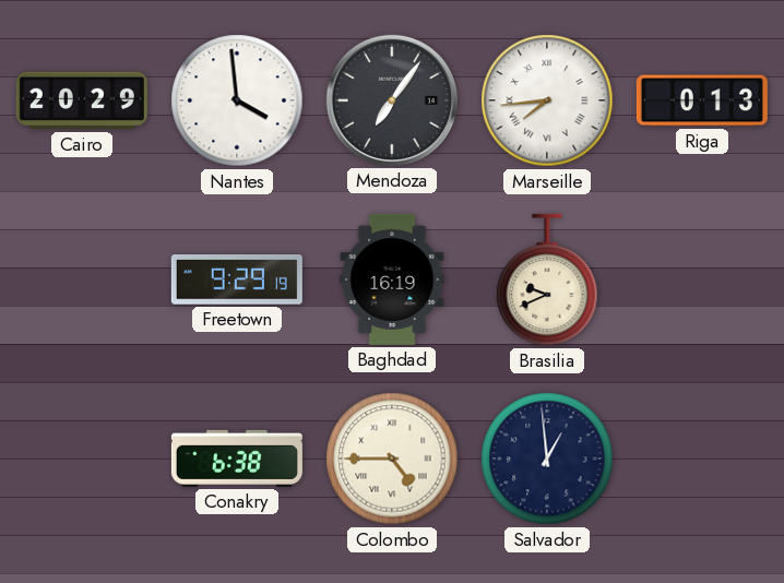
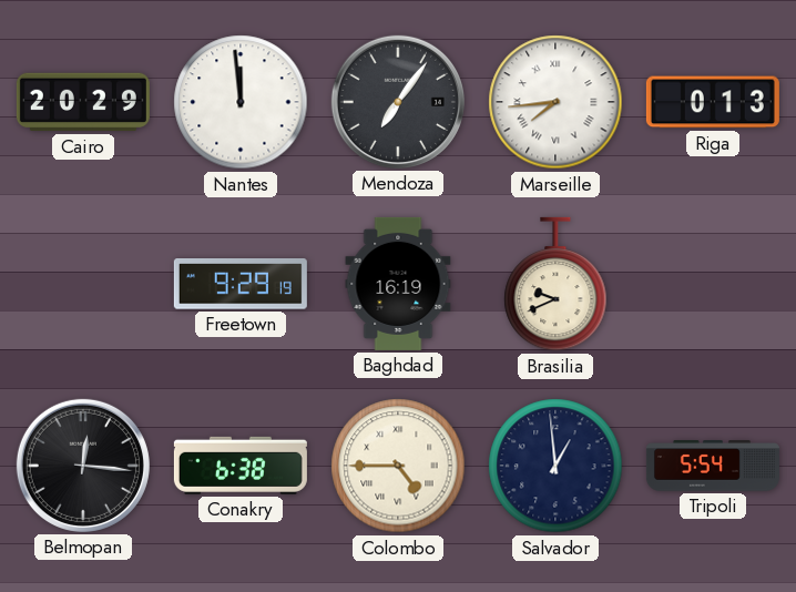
Nantes: 3:59 -> 11:59
Belmopan: none -> 12:16
Tripoli: none -> 5:54
